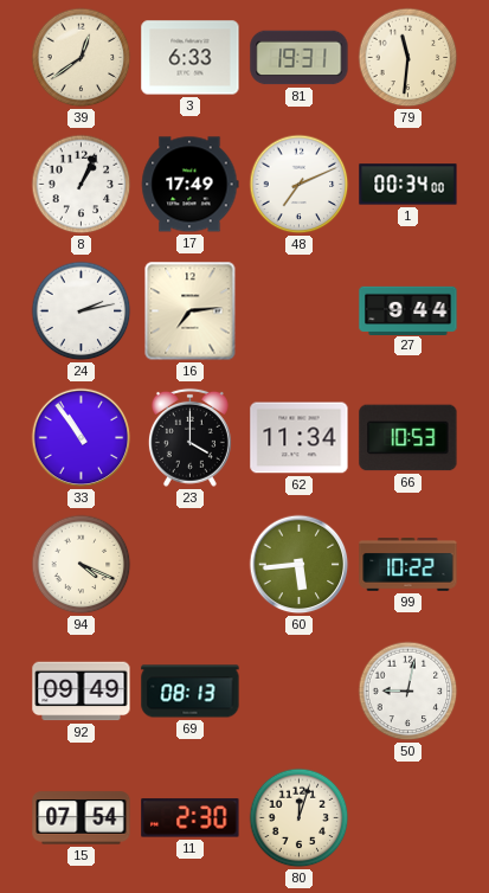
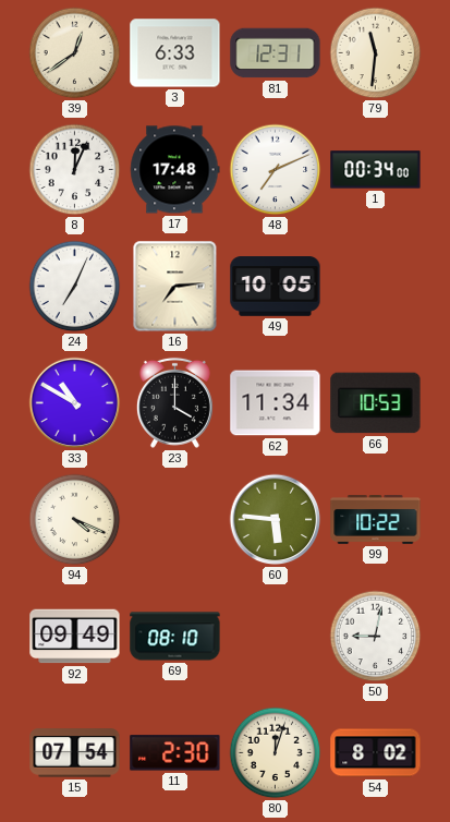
81: 19:31 -> 12:31
8: 1:04 -> 12:04
17: 17:49 -> 17:48
24: 2:13 -> 7:04
49: none -> 10:05
27: 9:44 -> none
33: 10:54 -> 10:50
60: 5:44 -> 5:46
69: 08:13 -> 08:10
54: none -> 8:02
